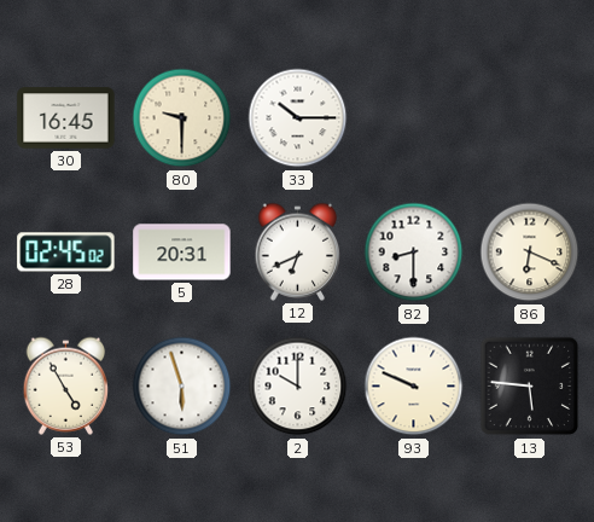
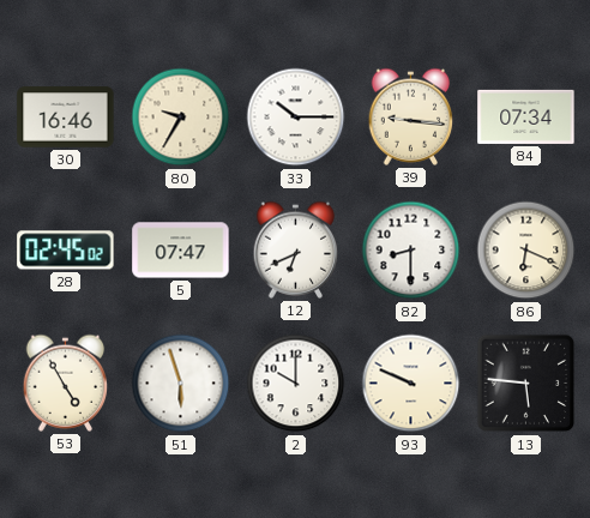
30: 16:45 -> 16:46
80: 9:30 -> 9:35
39: none -> 9:16
84: none -> 07:34
5: 20:31 -> 07:47
